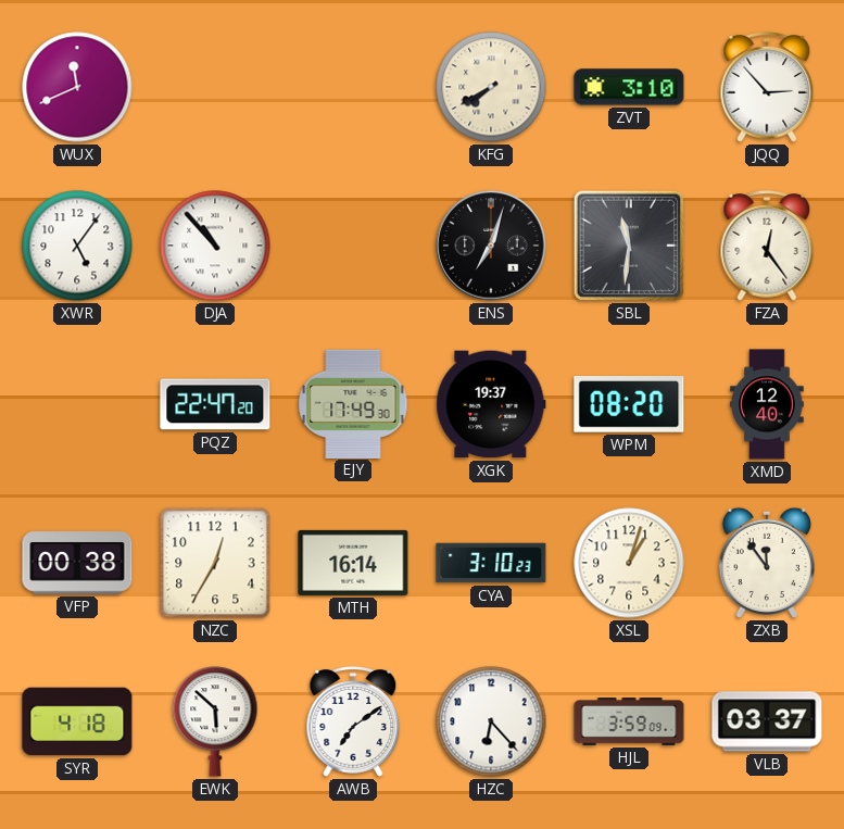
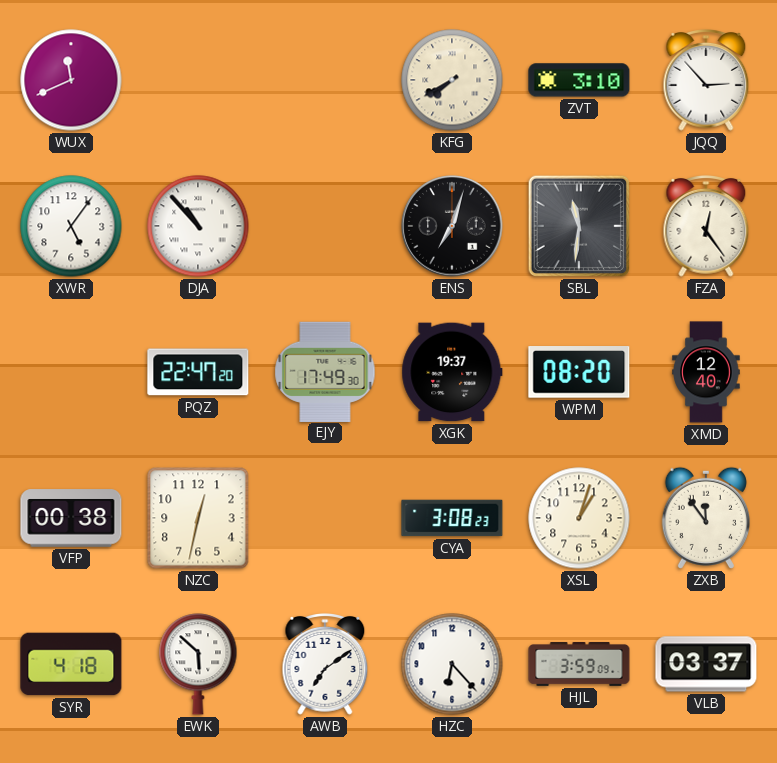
NZC: 12:35 -> 12:32
MTH: 16:14 -> none
CYA: 3:10 -> 3:08
